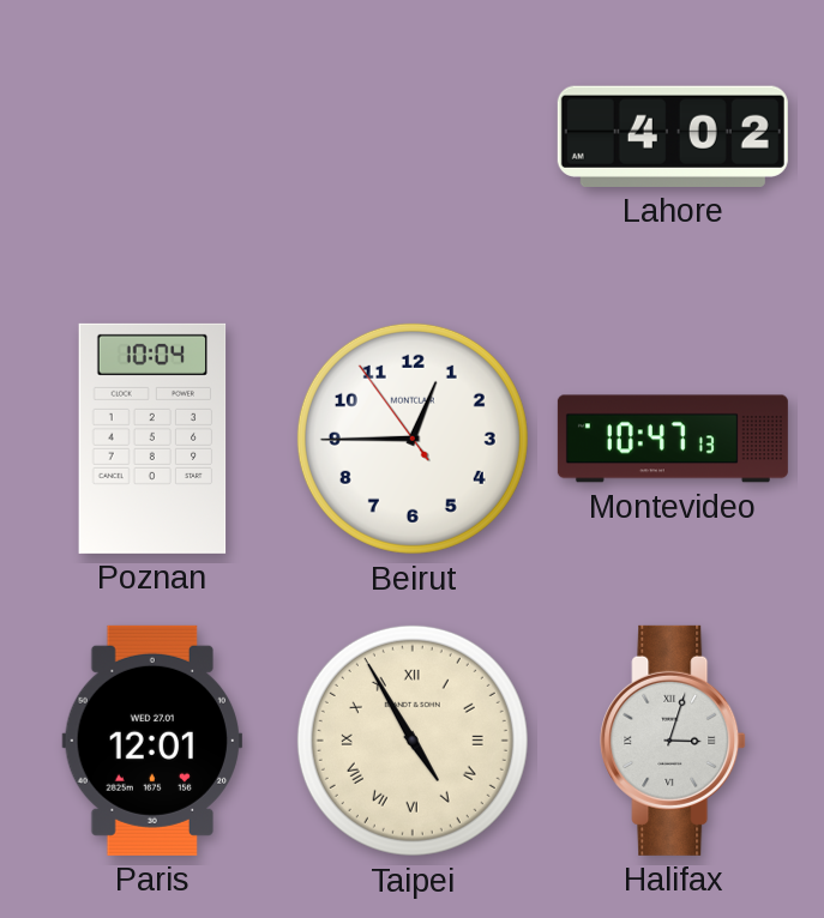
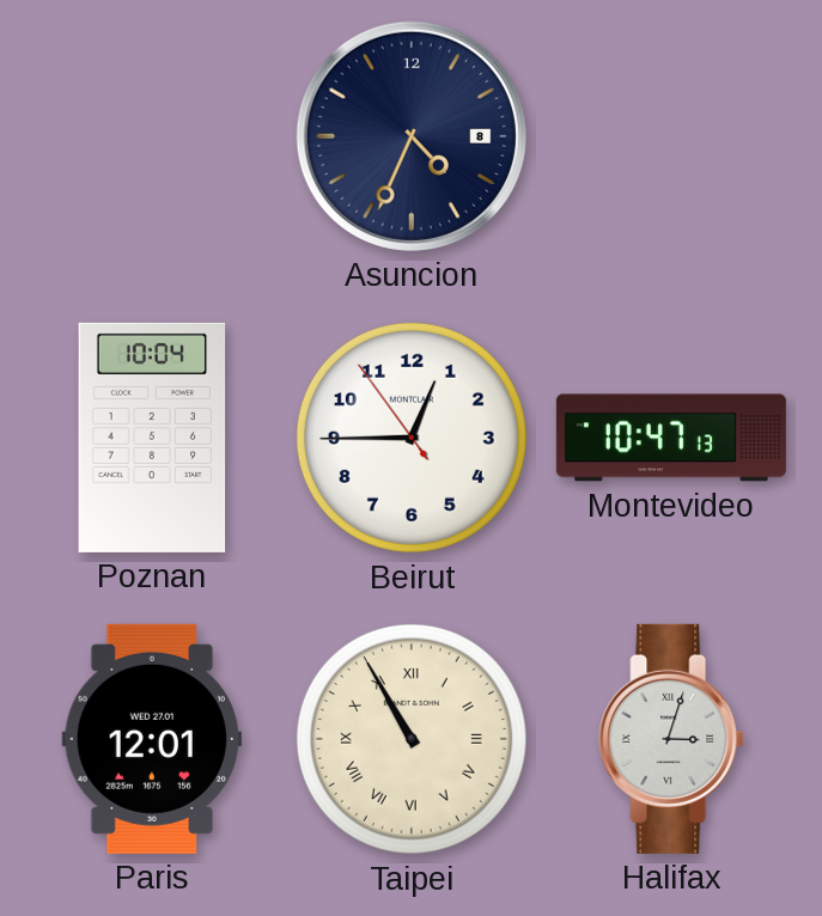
Asuncion: none -> 4:34
Lahore: 4:02 -> none
Taipei: 4:55 -> 10:55
